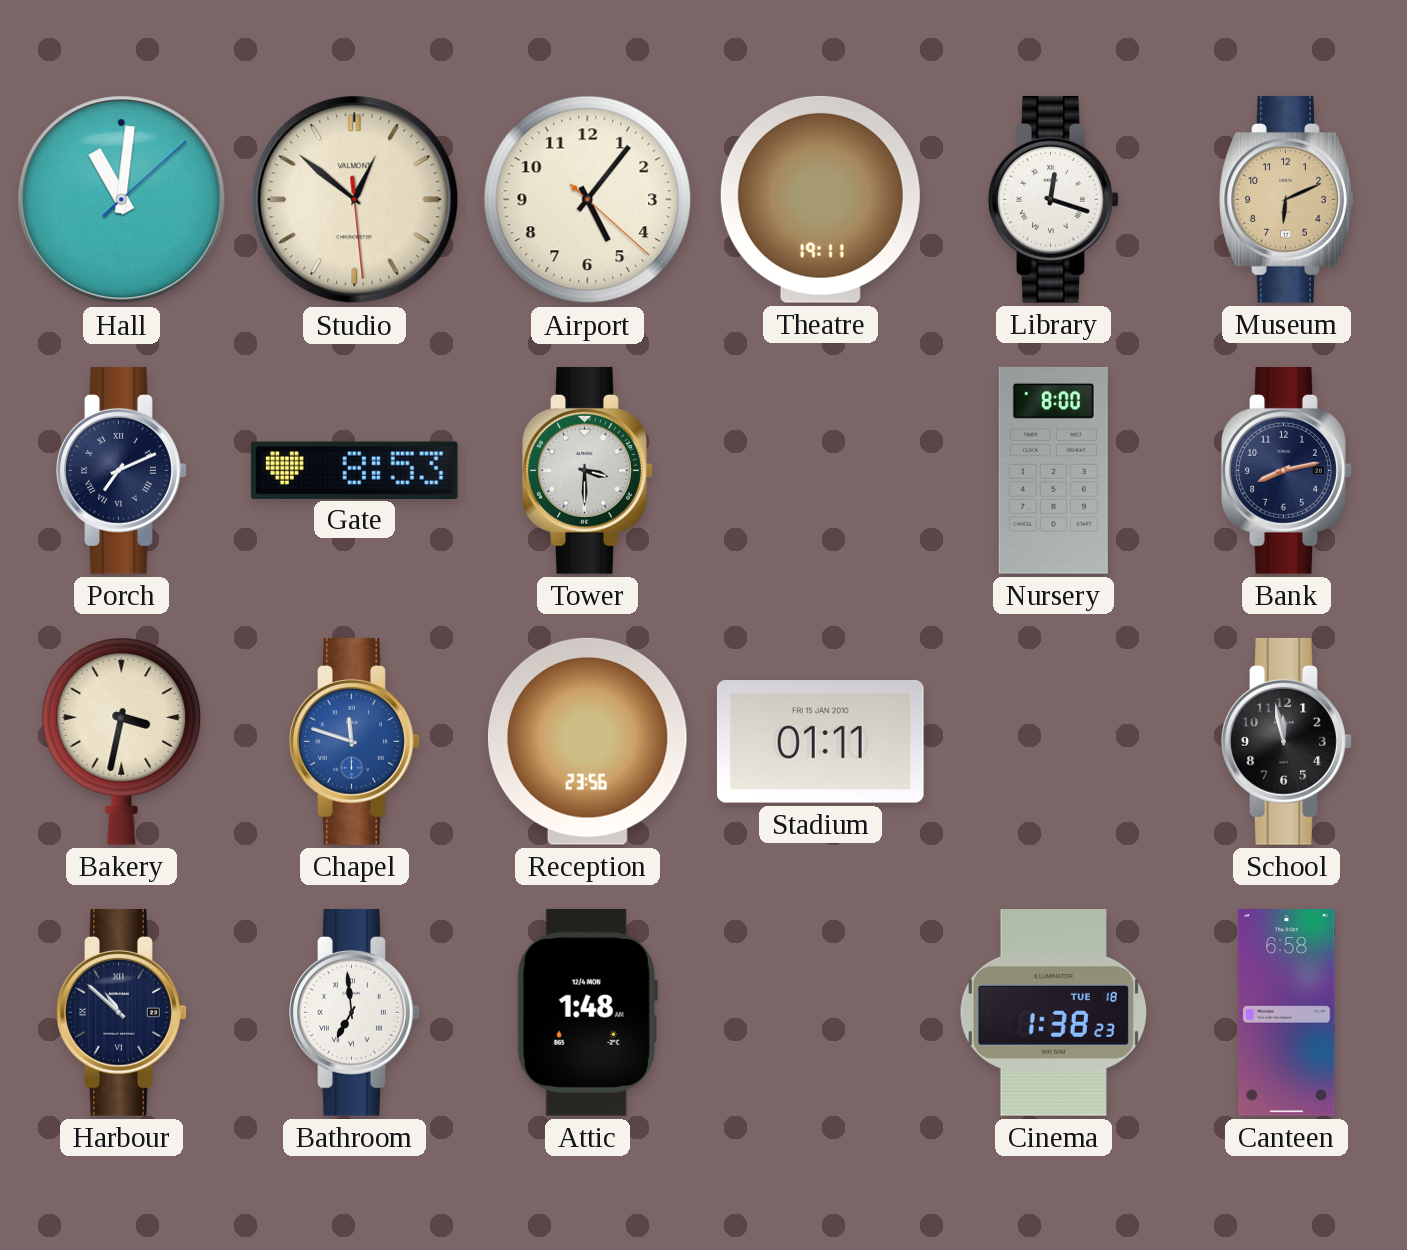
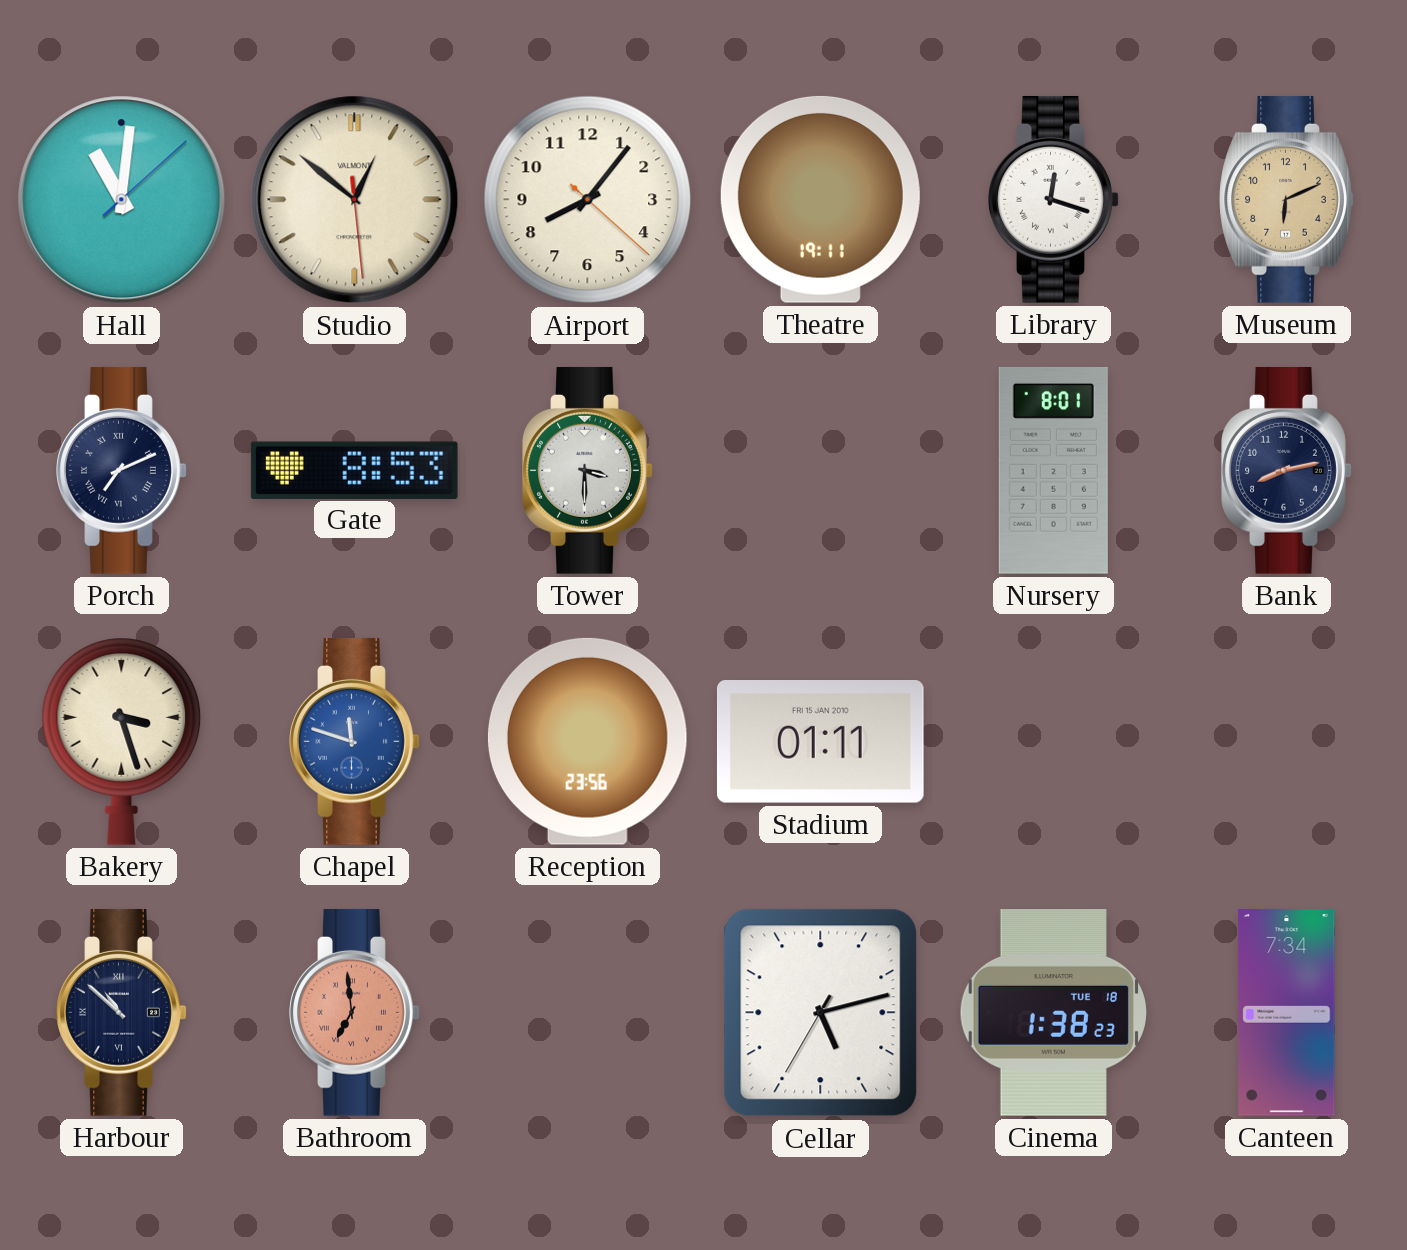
Airport: 5:06 -> 8:06
Nursery: 8:00 -> 8:01
Bakery: 3:32 -> 3:27
School: 11:58 -> none
Bathroom dial: white -> salmon
Attic: 1:48 -> none
Cellar: none -> 5:12
Canteen: 6:58 -> 7:34
